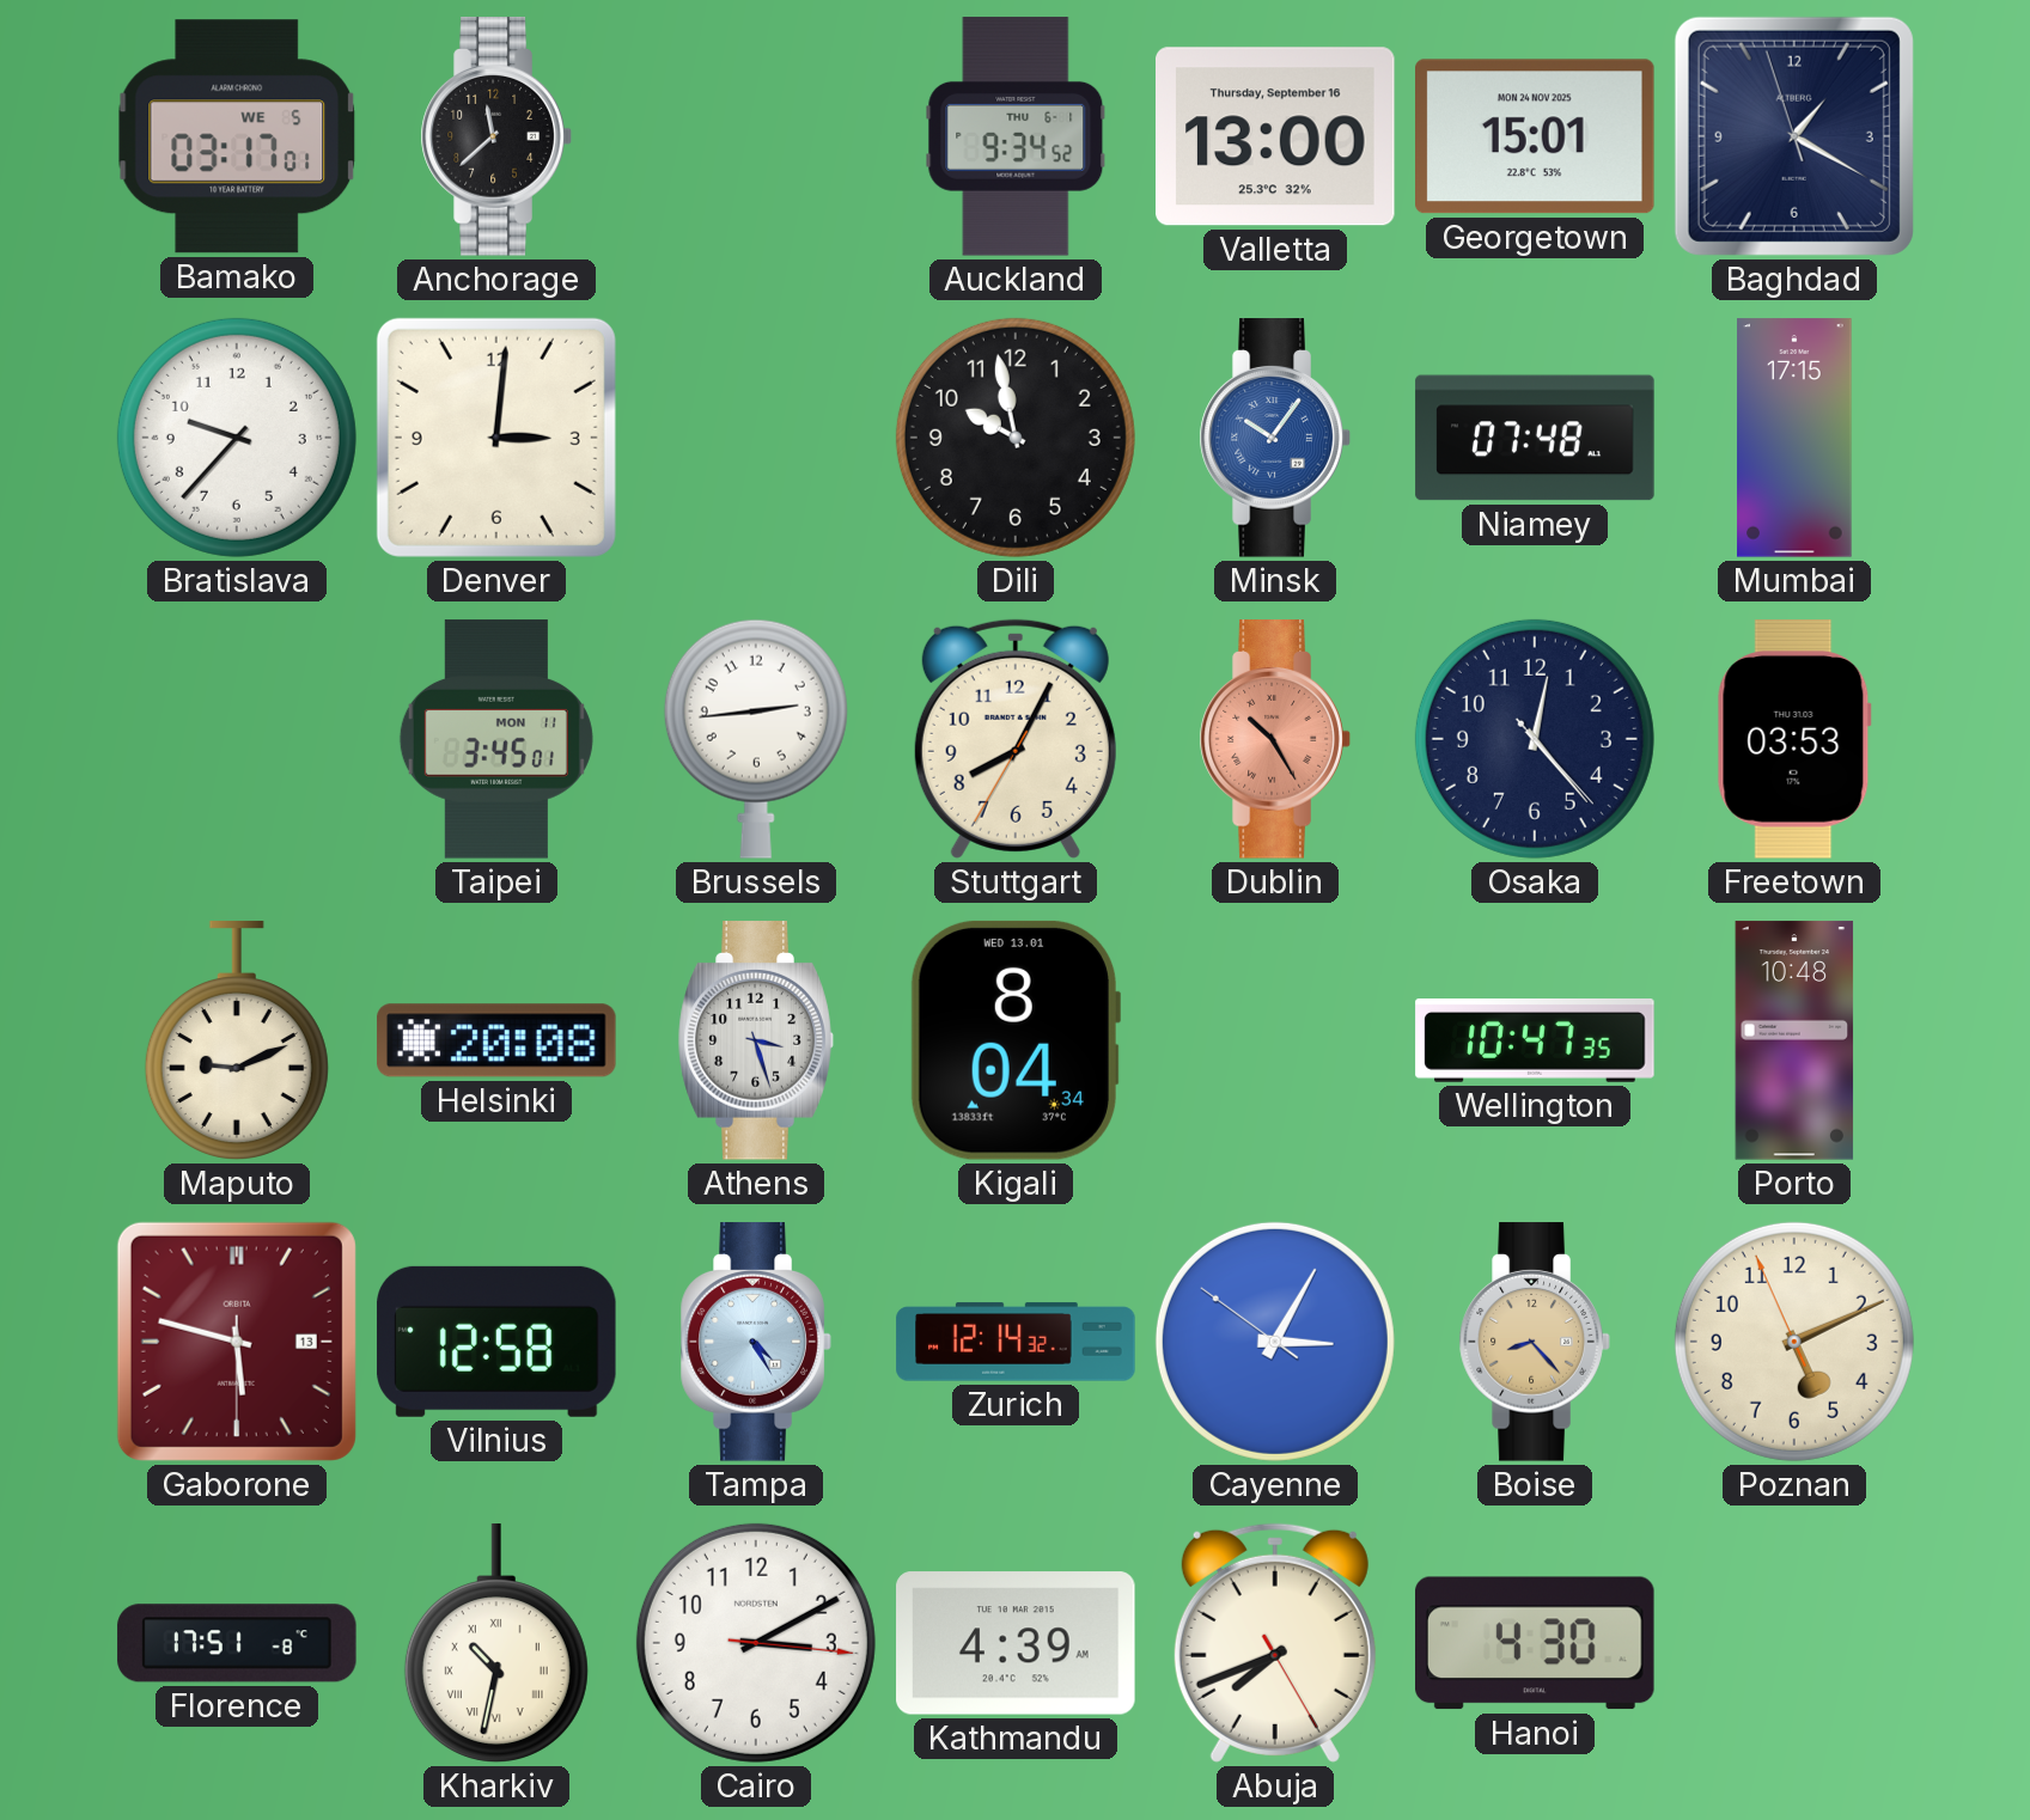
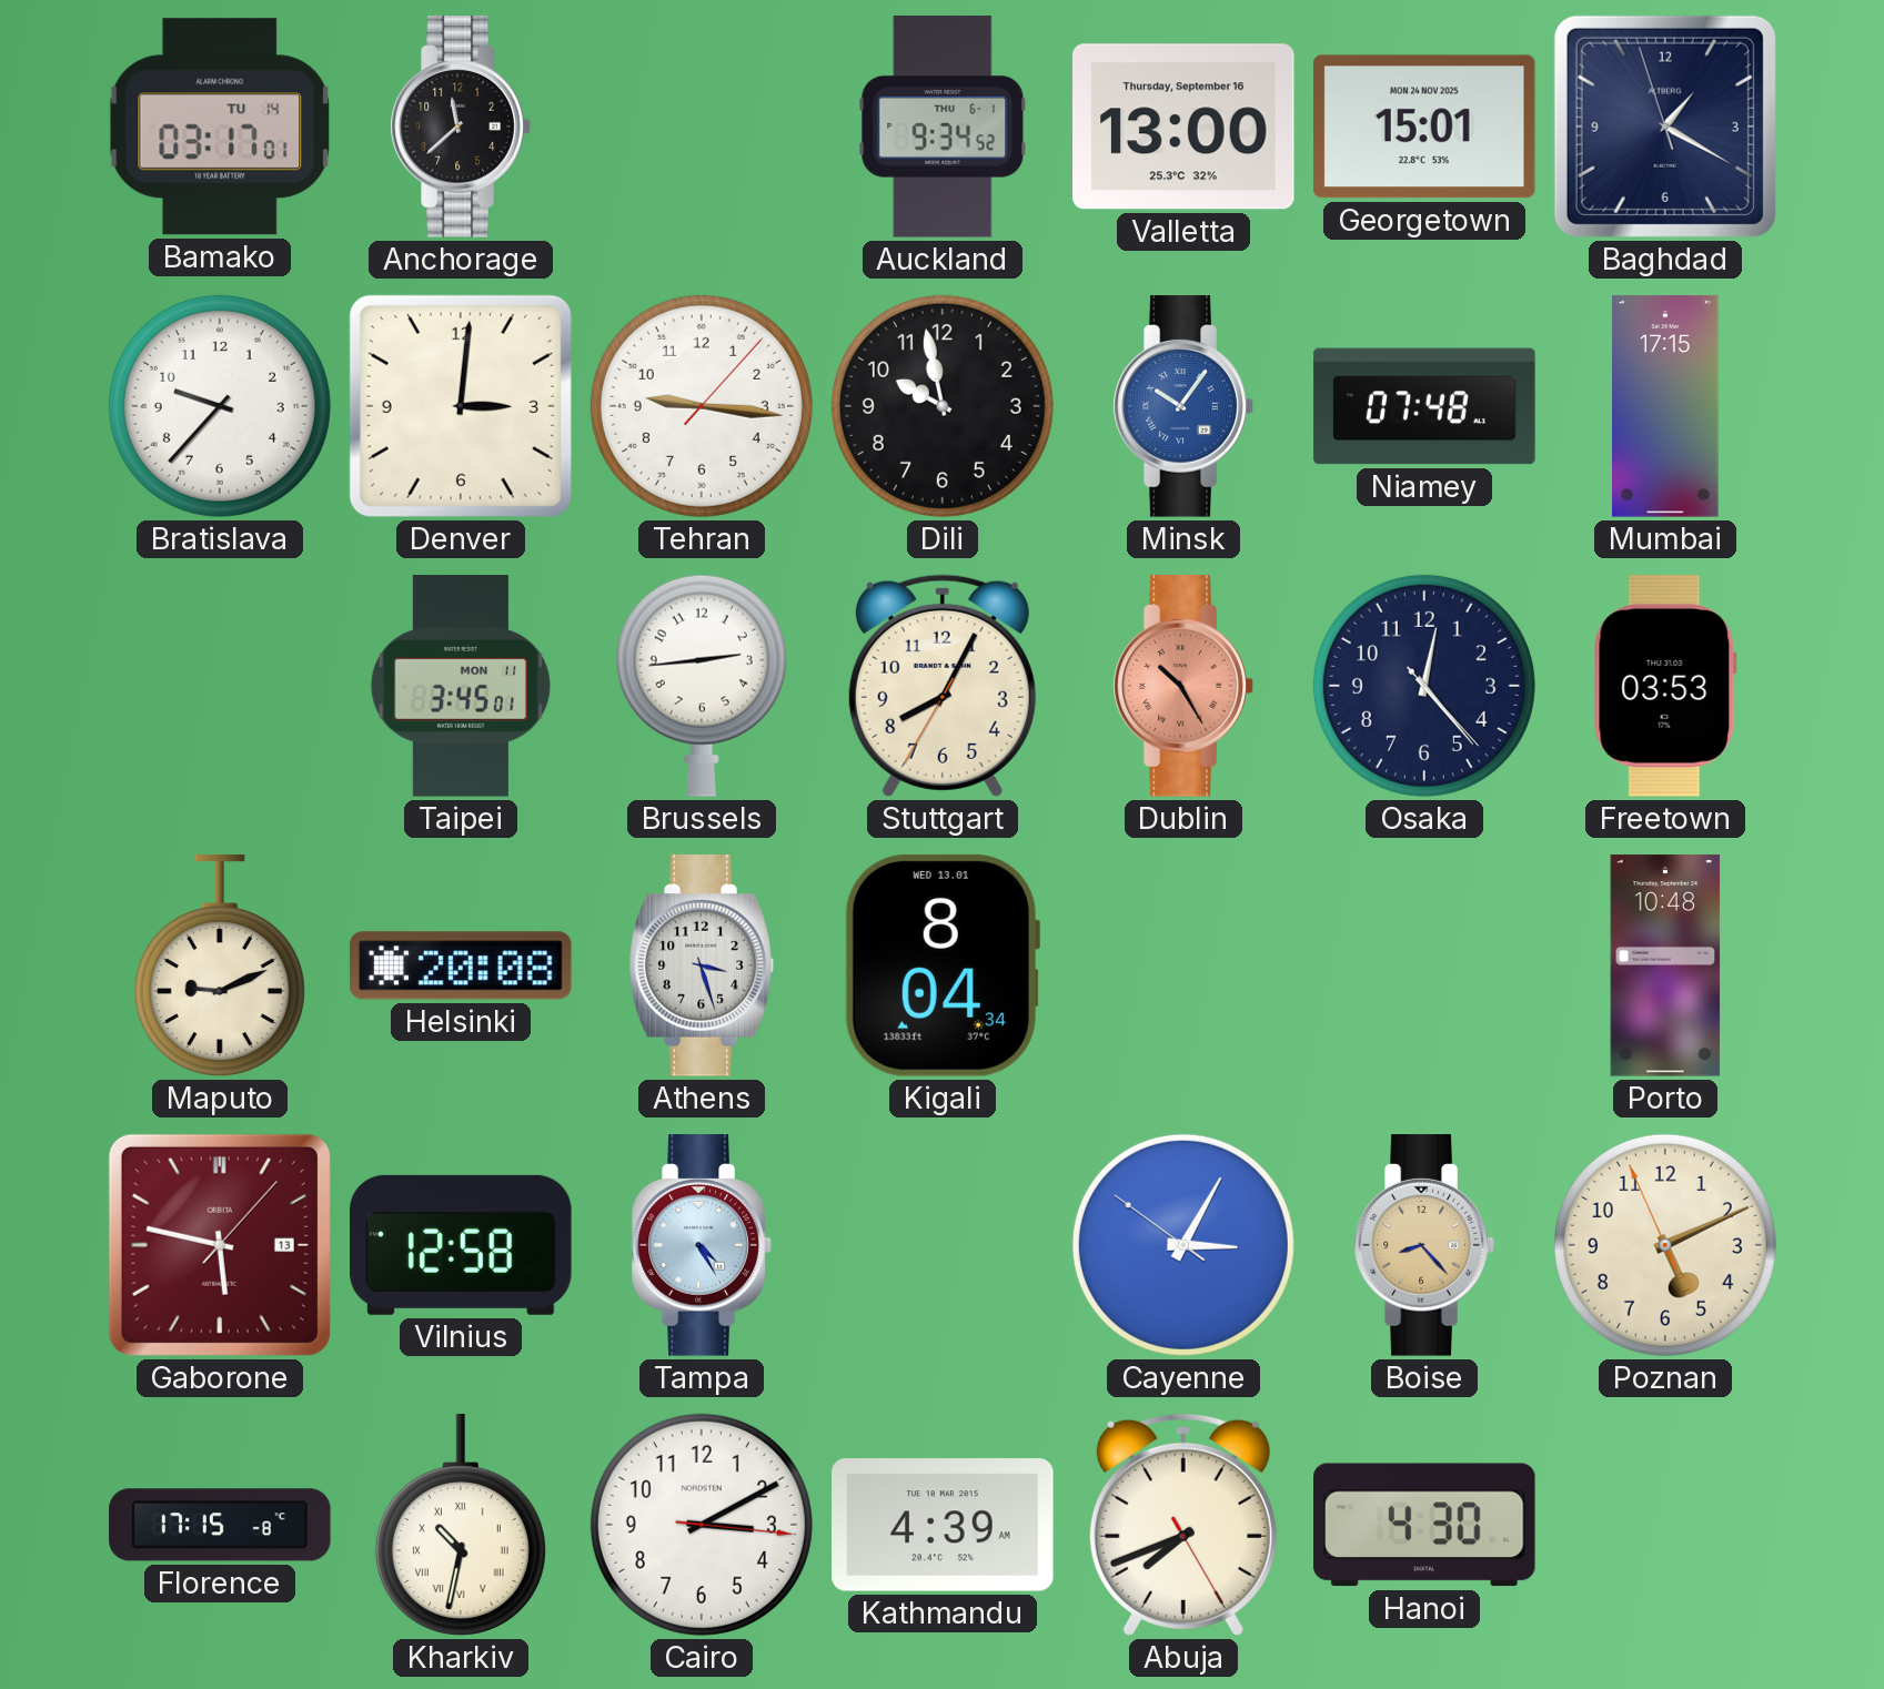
Bamako date: WE 5 -> TU 14
Tehran: none -> 9:16
Wellington: 10:47 -> none
Gaborone: 5:47:30 -> 5:47:07
Zurich: 12:14 -> none
Florence: 17:51 -> 17:15
